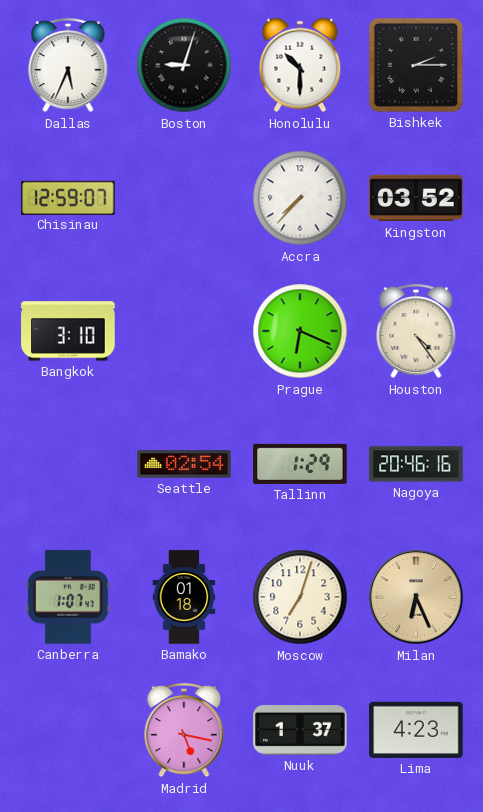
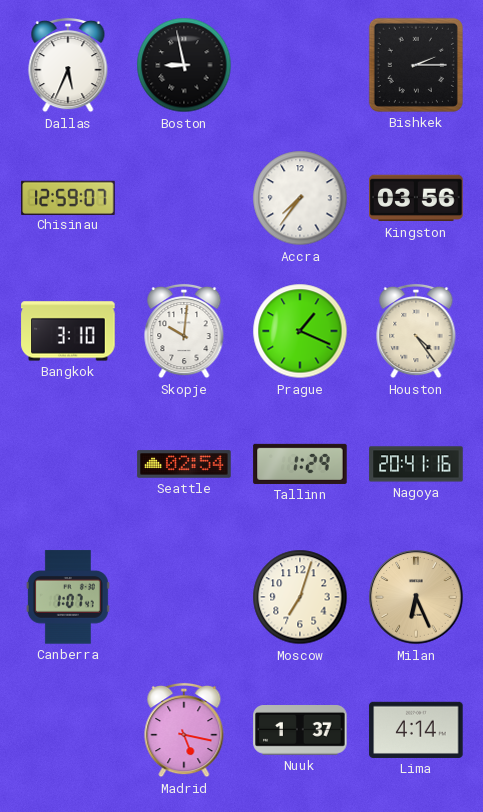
Boston: 9:03 -> 8:58
Honolulu: 10:30 -> none
Accra: 7:37 -> 7:36
Kingston: 03:52 -> 03:56
Skopje: none -> 10:01
Prague: 6:19 -> 1:19
Nagoya: 20:46 -> 20:41
Bamako: 01:18 -> none
Lima: 4:23 -> 4:14
